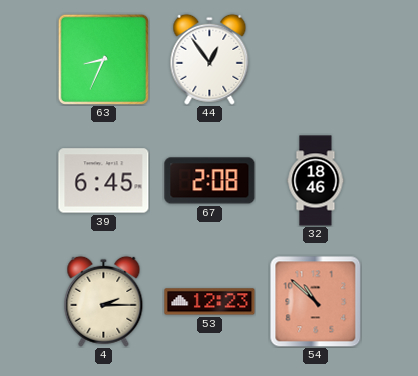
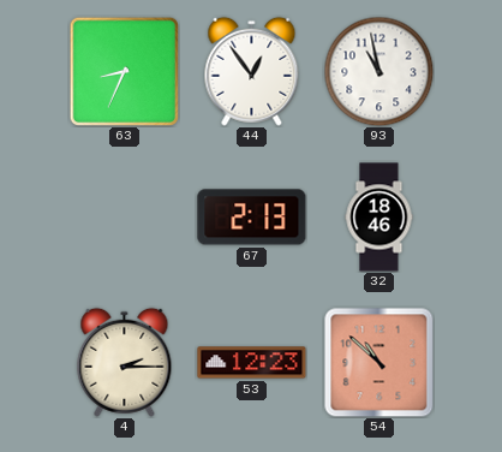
93: none -> 10:58
39: 6:45 -> none
67: 2:08 -> 2:13
